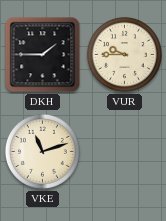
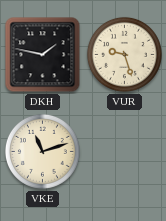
DKH: 1:45 -> 1:47
VUR: 9:45 -> 9:27
